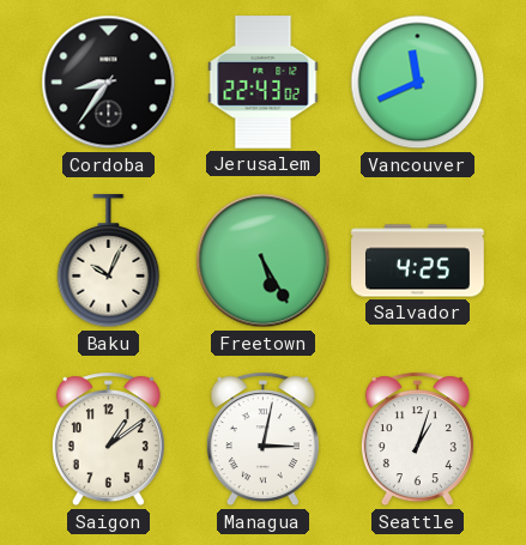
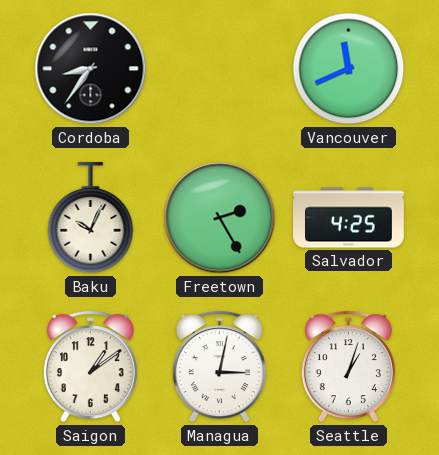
Jerusalem: 22:43 -> none
Freetown: 5:25 -> 2:25
